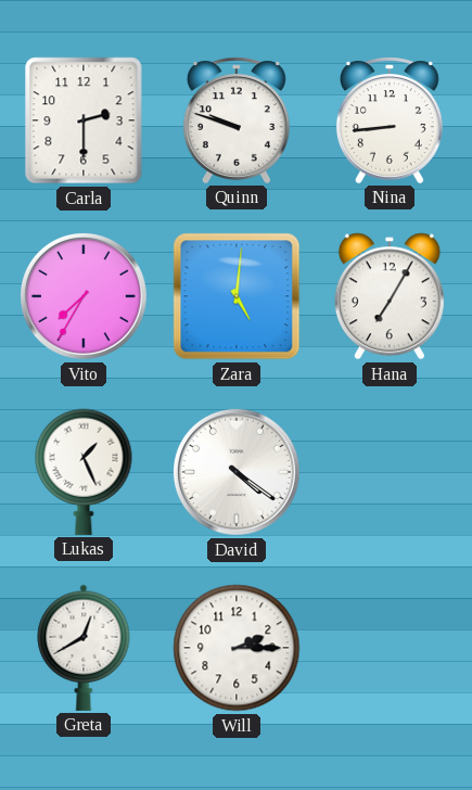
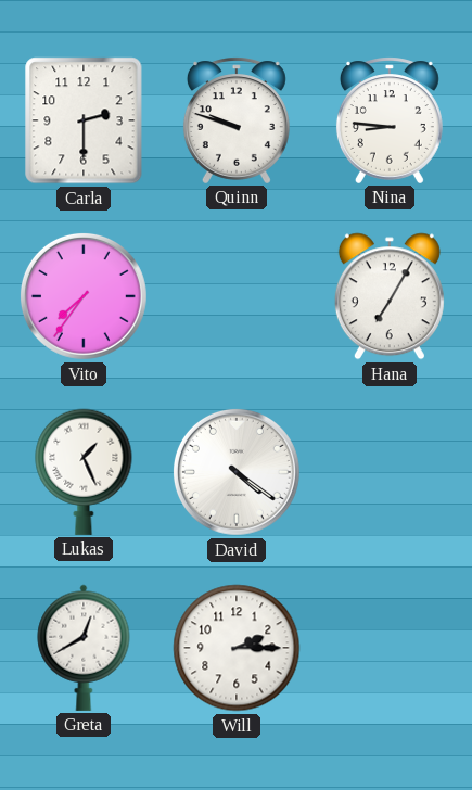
Nina: 8:44 -> 8:46
Vito: 7:35 -> 7:36
Zara: 5:01 -> none
